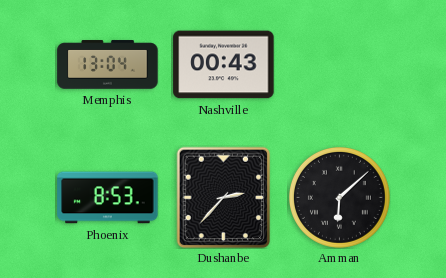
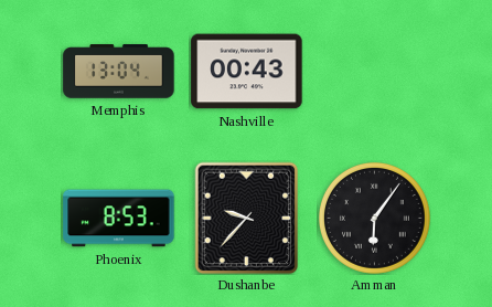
Dushanbe: 2:37 -> 9:37
Amman: 6:08 -> 6:06
